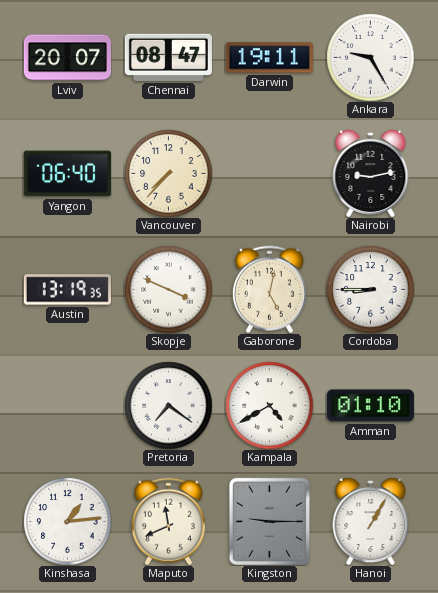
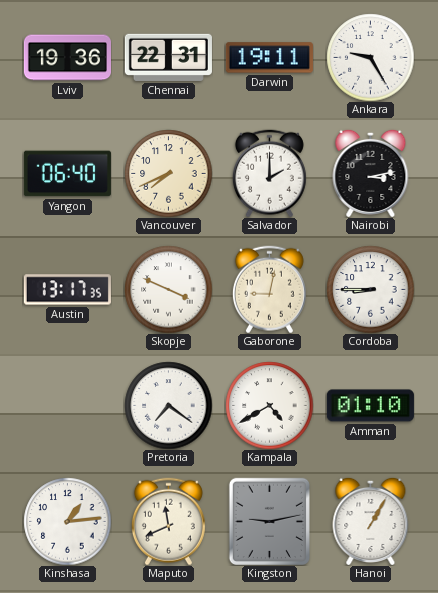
Lviv: 20:07 -> 19:36
Chennai: 08:47 -> 22:31
Vancouver: 7:37 -> 7:41
Salvador: none -> 2:00
Nairobi: 9:13 -> 3:13
Austin: 13:19 -> 13:17
Gaborone: 5:02 -> 9:02
Kingston: 9:15 -> 9:13
